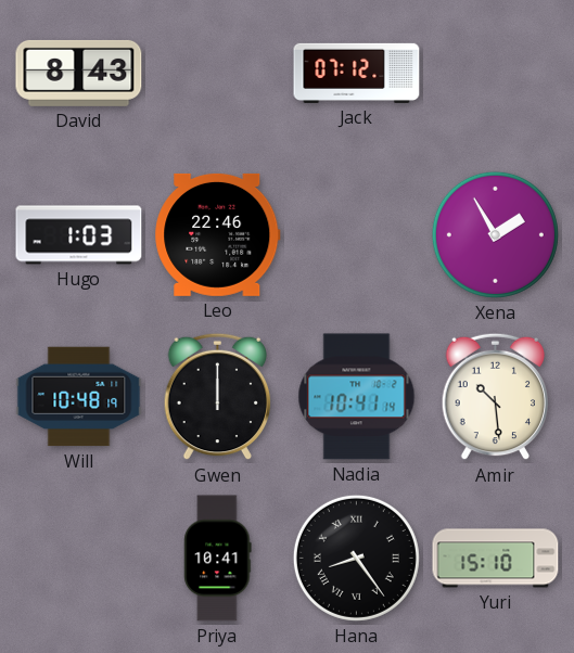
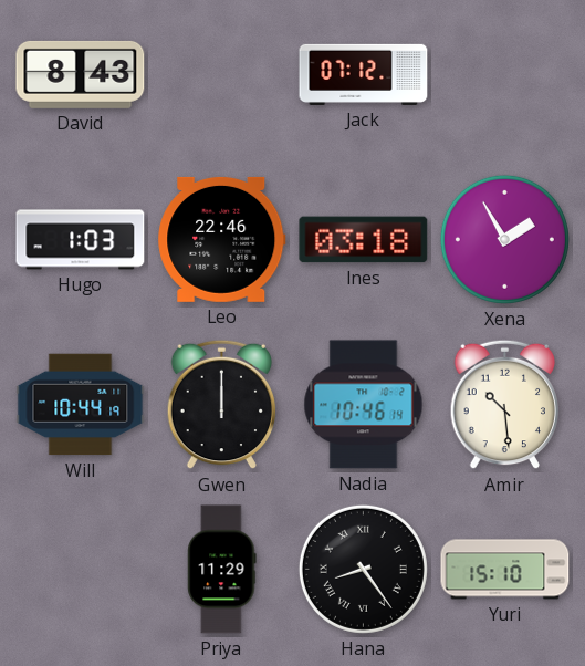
Ines: none -> 03:18
Will: 10:48 -> 10:44
Nadia: 10:41 -> 10:46
Priya: 10:41 -> 11:29
